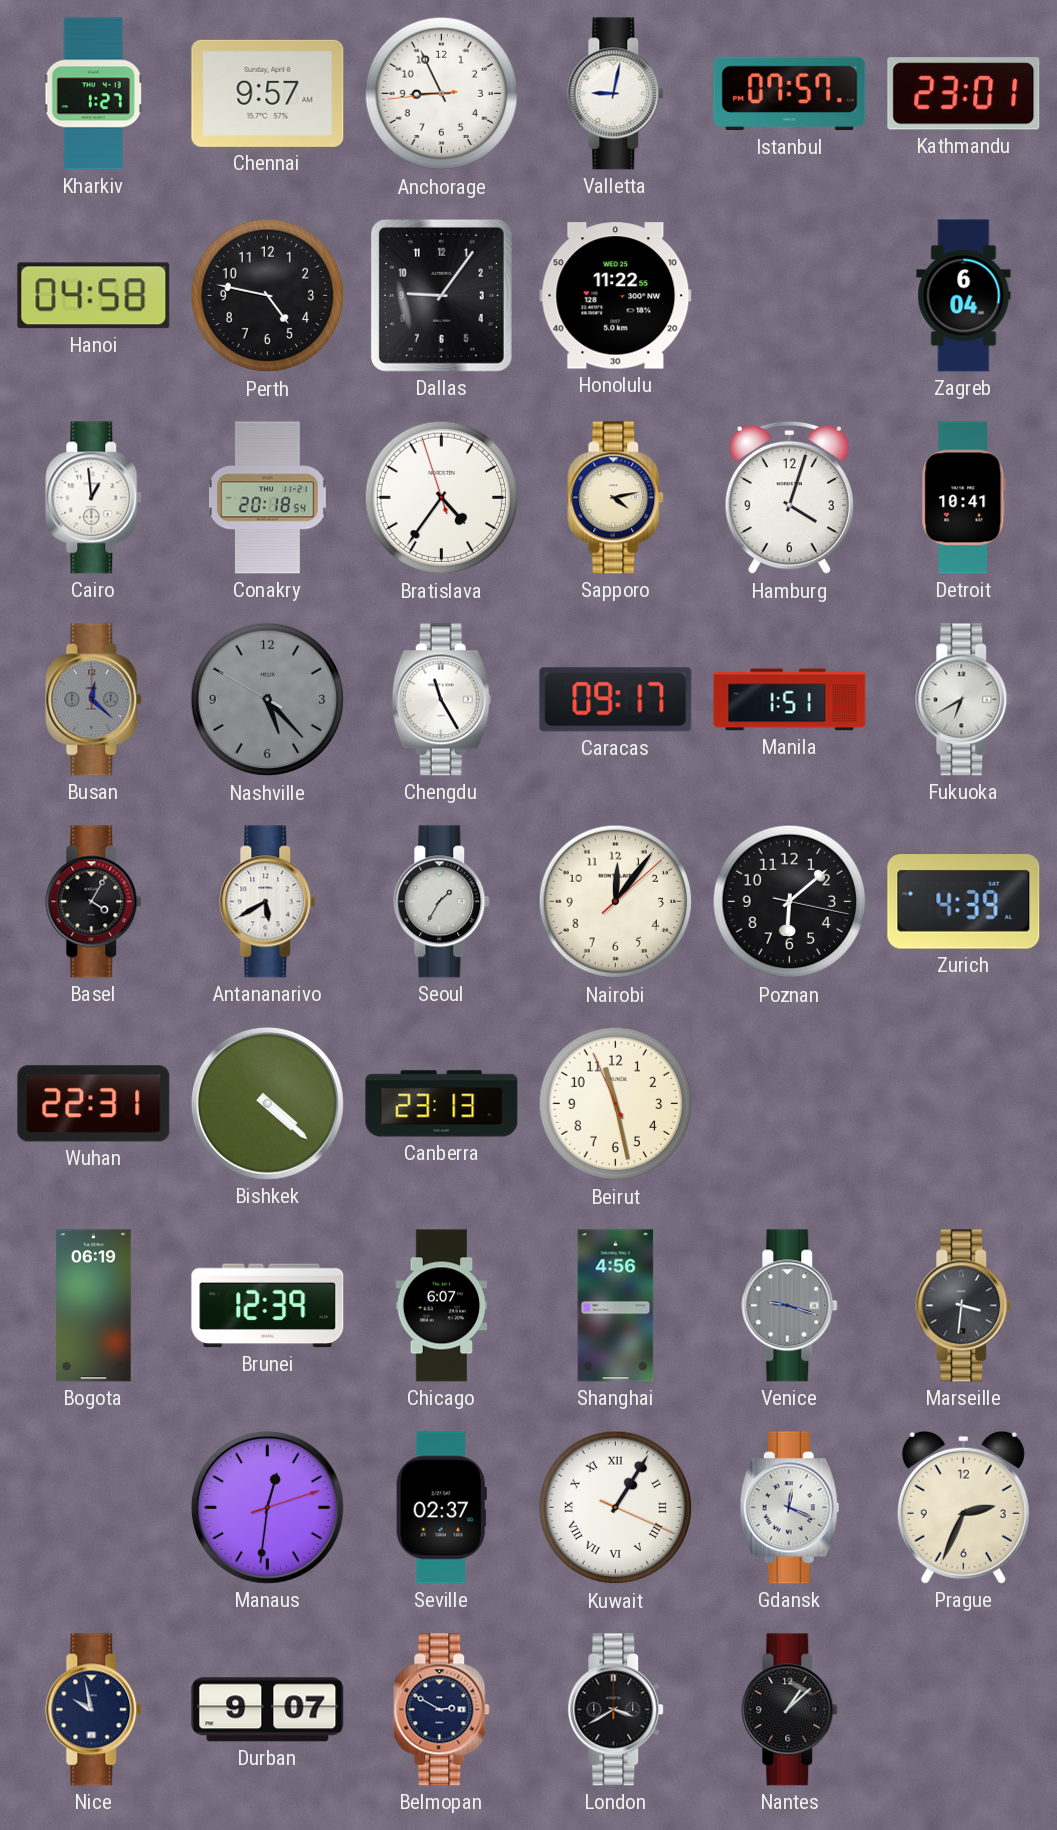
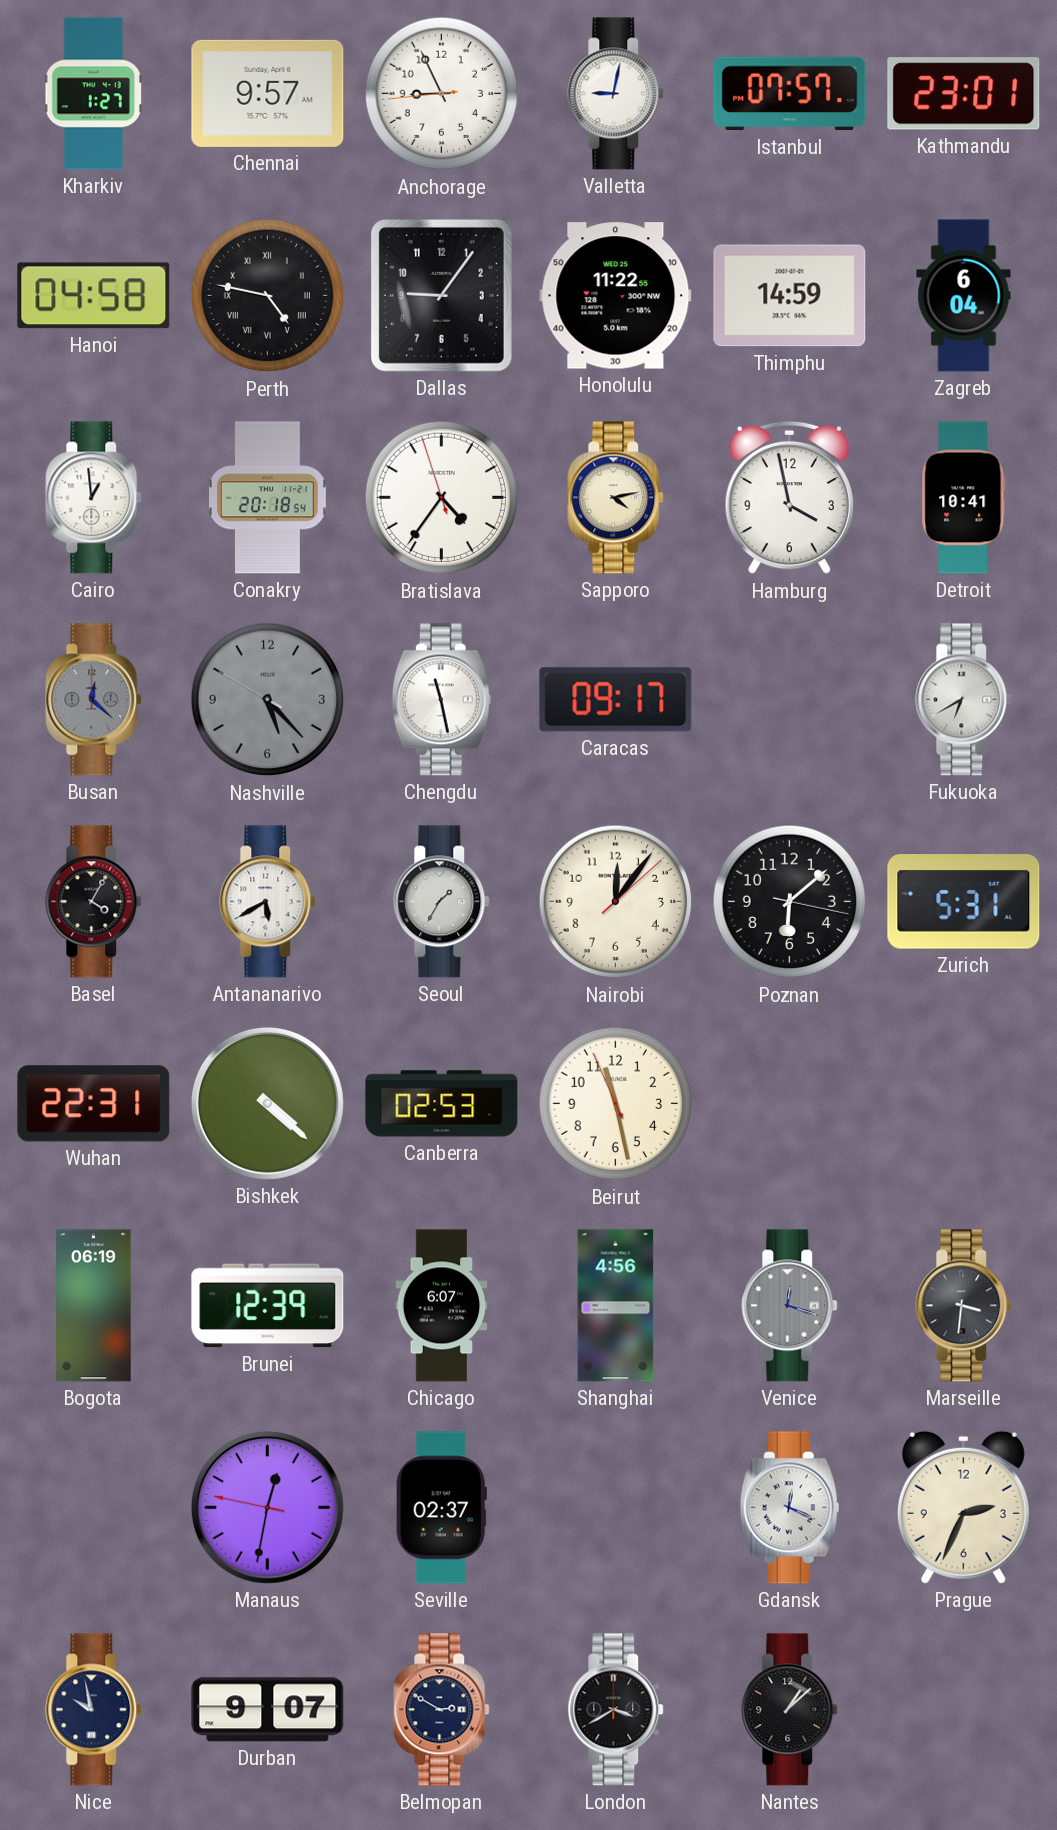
Perth numerals: Arabic -> Roman
Thimphu: none -> 14:59
Hamburg: 4:03 -> 3:58
Chengdu: 11:25 -> 11:28
Manila: 1:51 -> none
Zurich: 4:39 -> 5:31
Canberra: 23:13 -> 02:53
Venice: 9:18 -> 12:18
Manaus: 12:31:12 -> 12:31:47
Kuwait: 1:05 -> none
